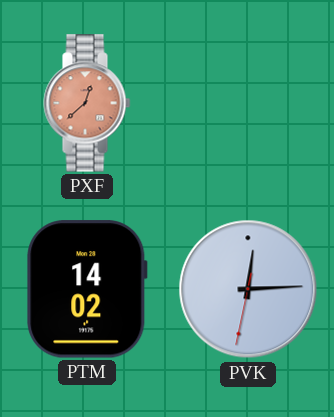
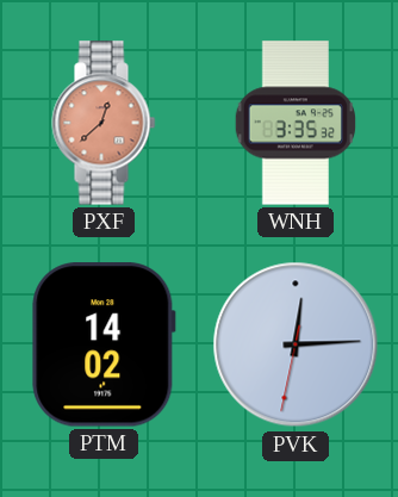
WNH: none -> 3:35
